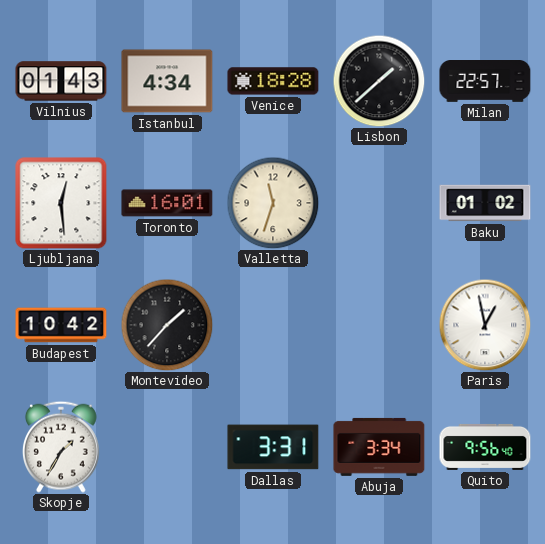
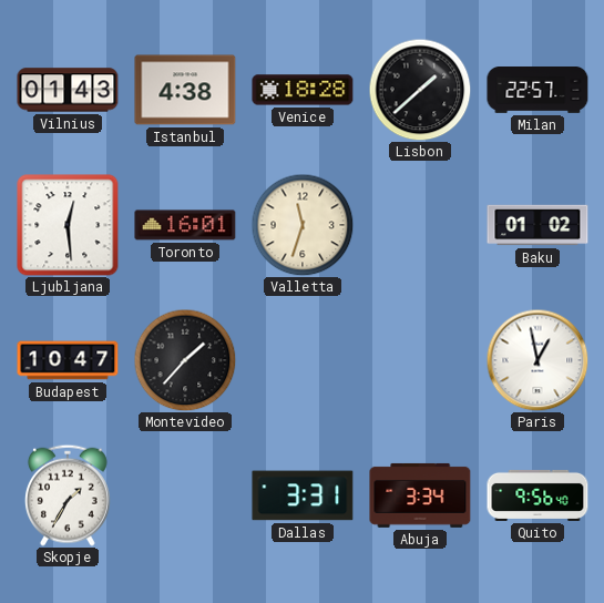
Istanbul: 4:34 -> 4:38
Budapest: 10:42 -> 10:47
